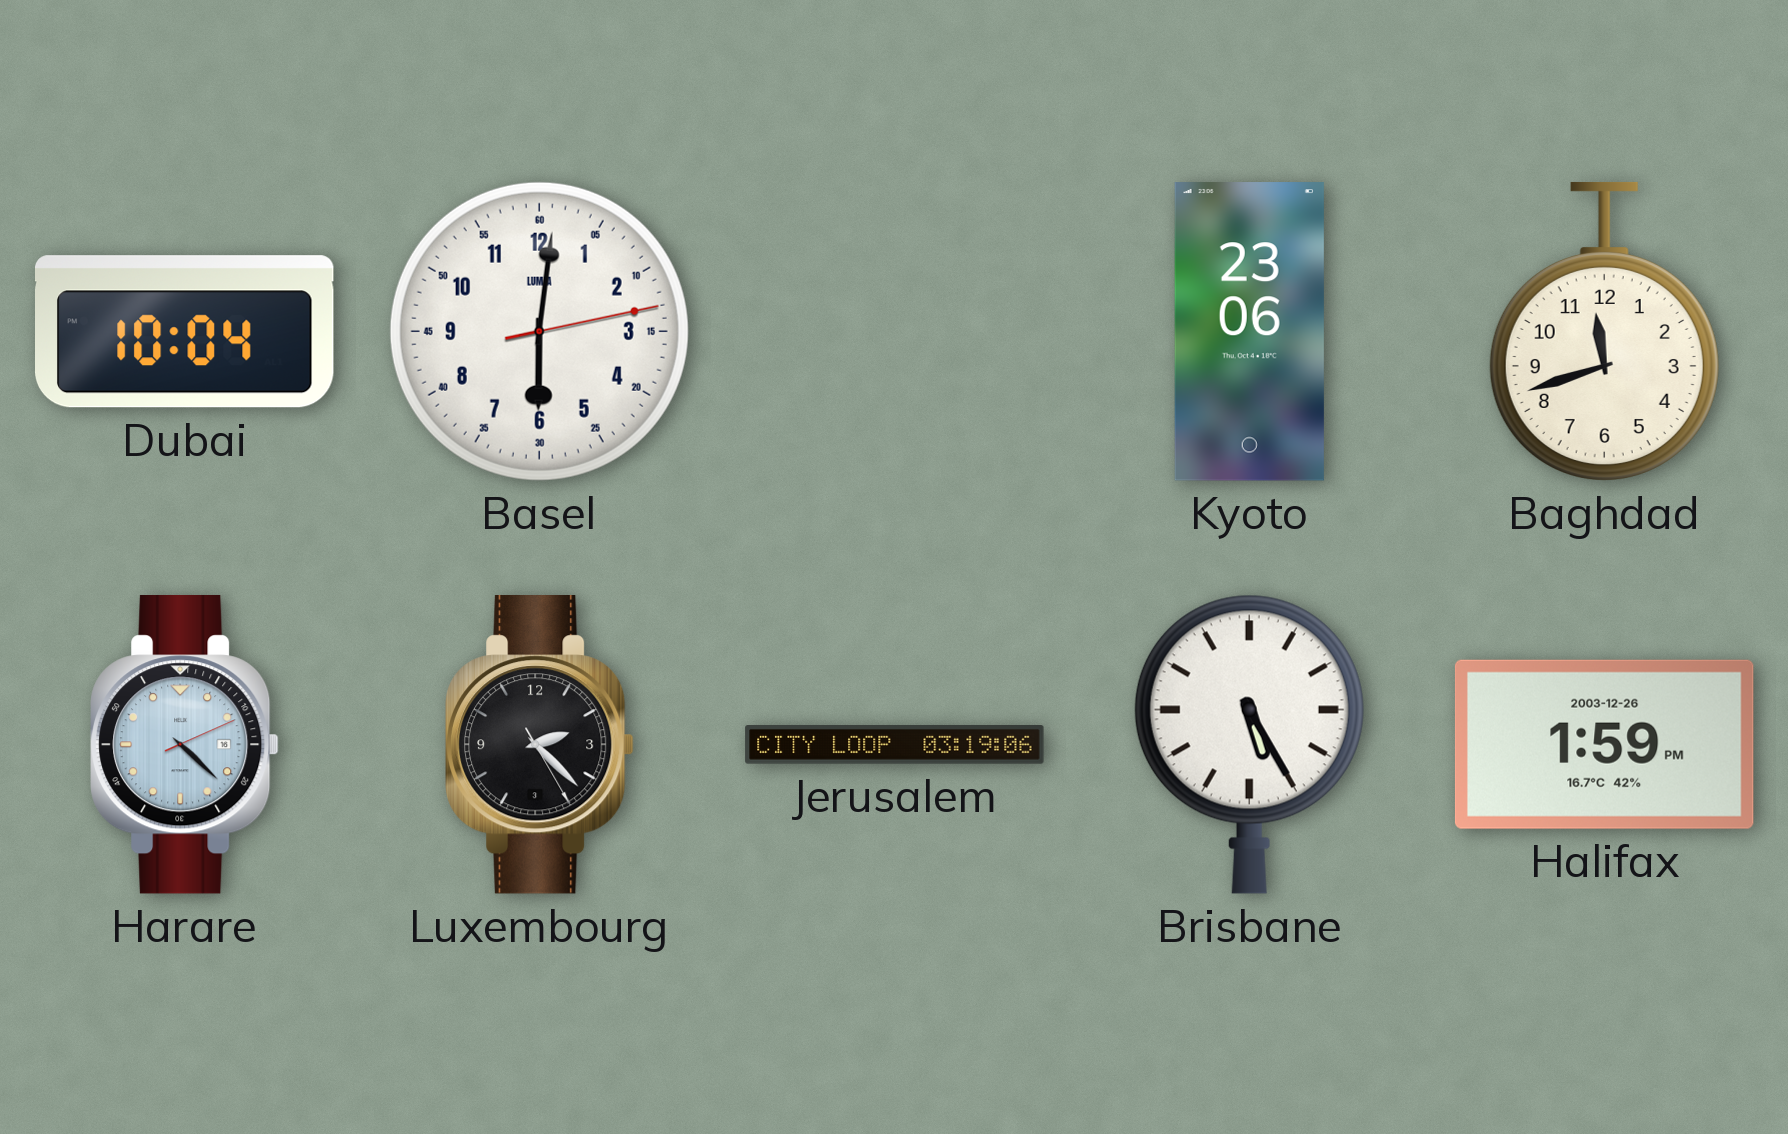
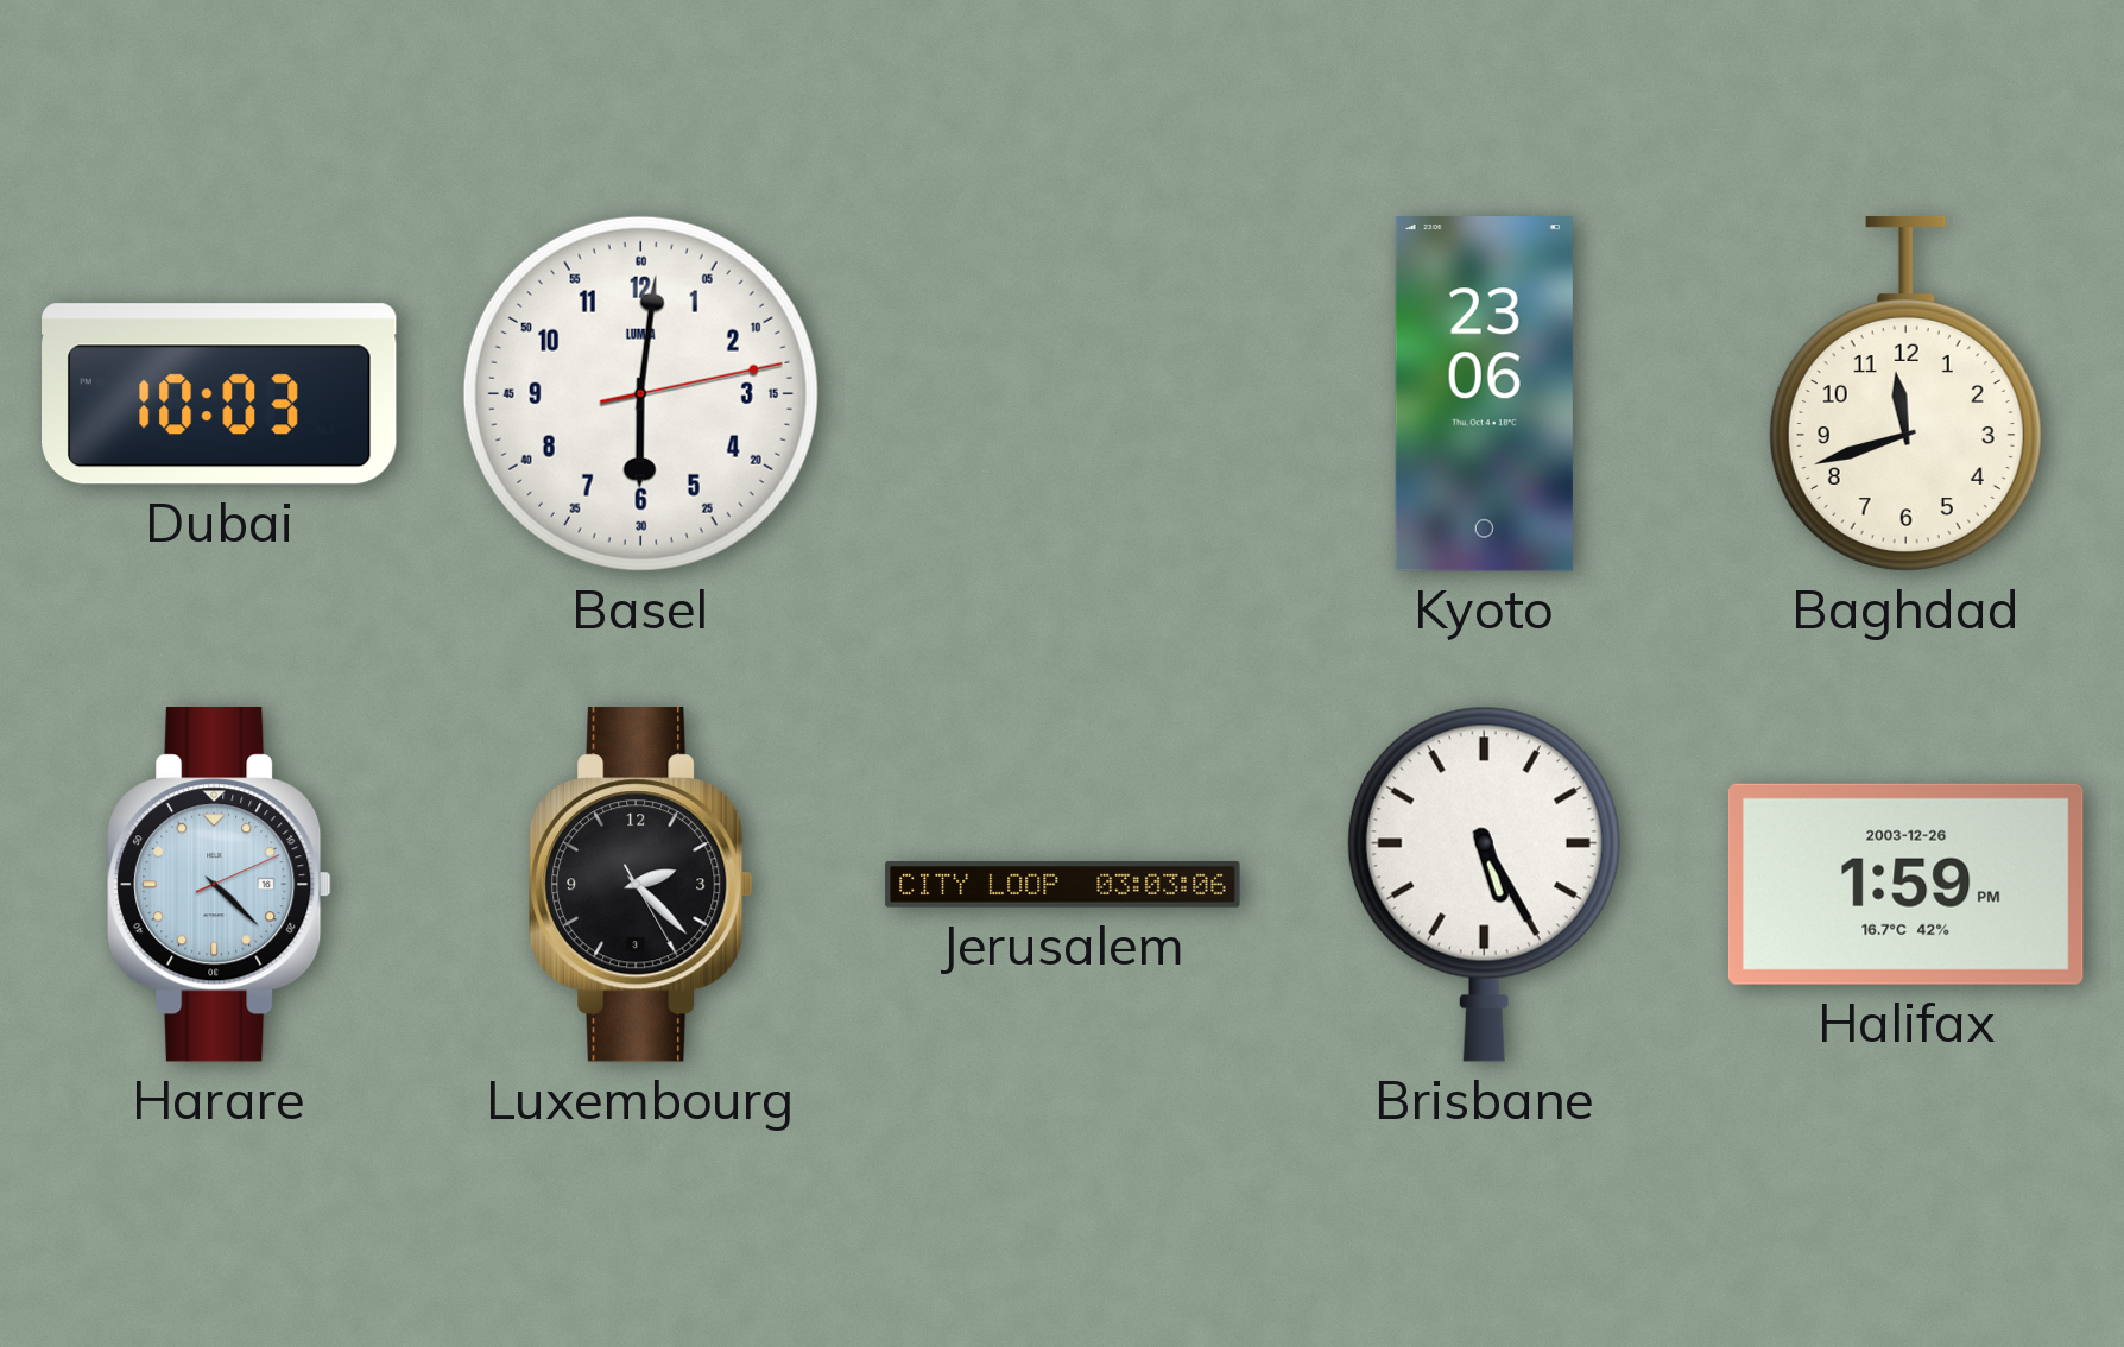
Dubai: 10:04 -> 10:03
Jerusalem: 03:19 -> 03:03
